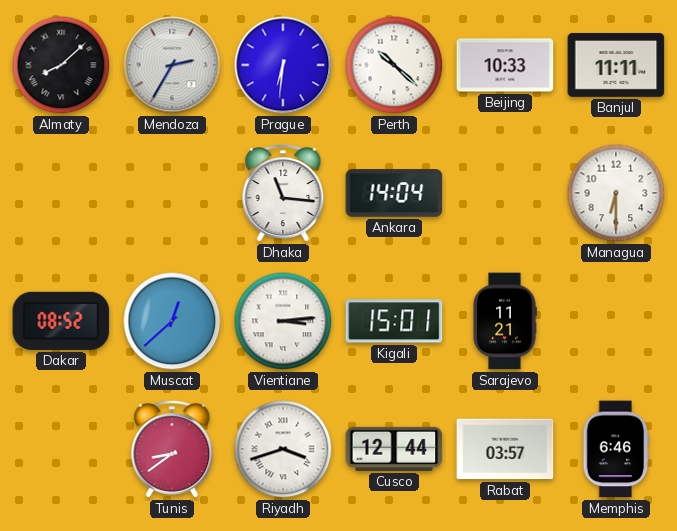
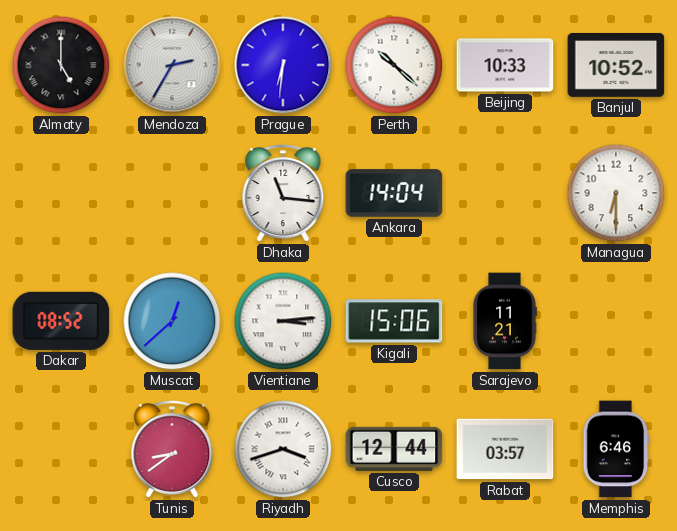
Almaty: 8:08 -> 5:00
Banjul: 11:11 -> 10:52
Kigali: 15:01 -> 15:06
